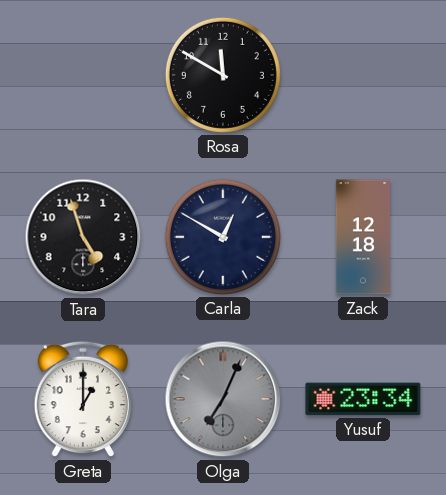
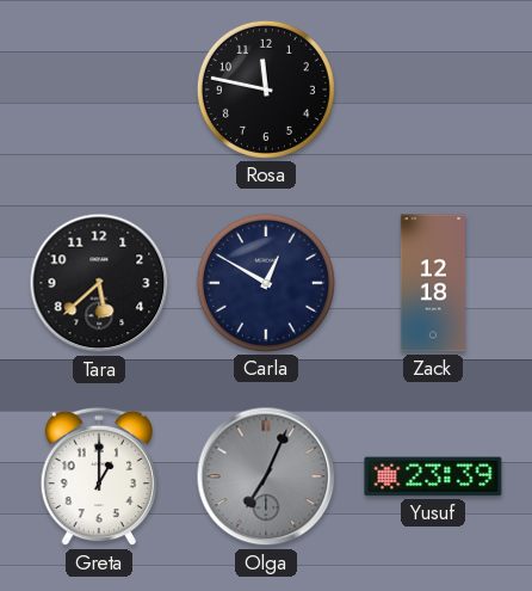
Rosa: 11:50 -> 11:47
Tara: 4:57 -> 5:38
Yusuf: 23:34 -> 23:39
